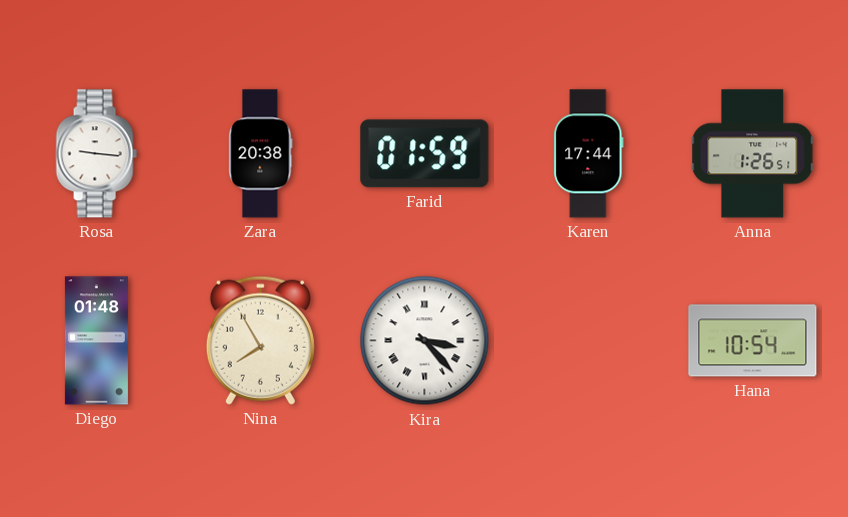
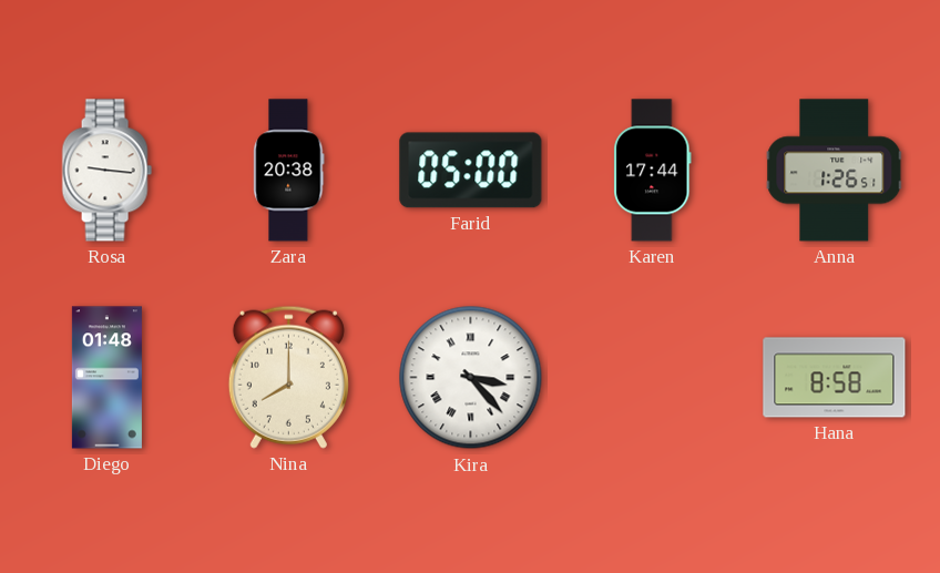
Farid: 01:59 -> 05:00
Nina: 7:55 -> 8:00
Hana: 10:54 -> 8:58
